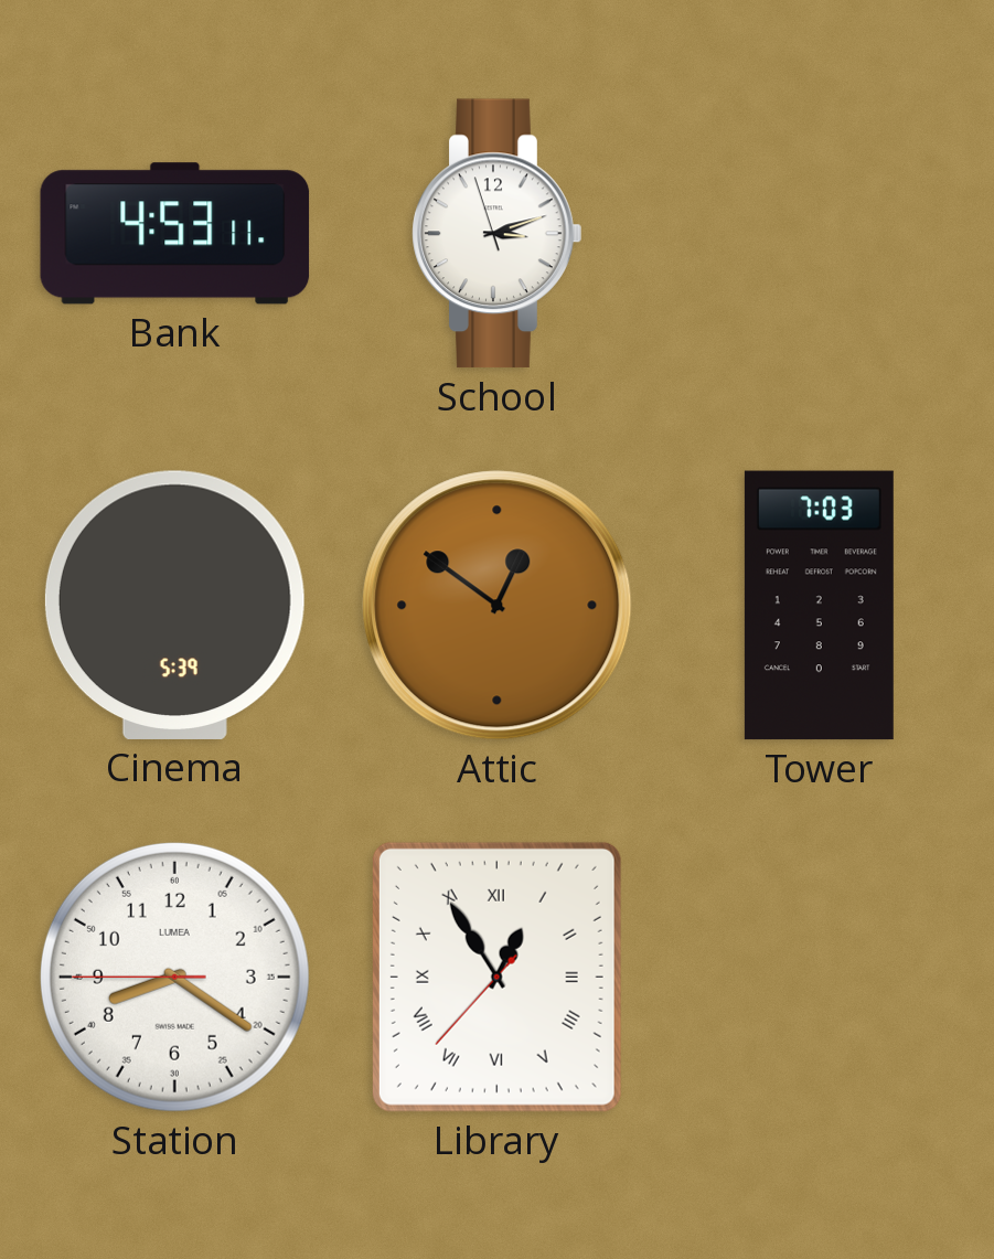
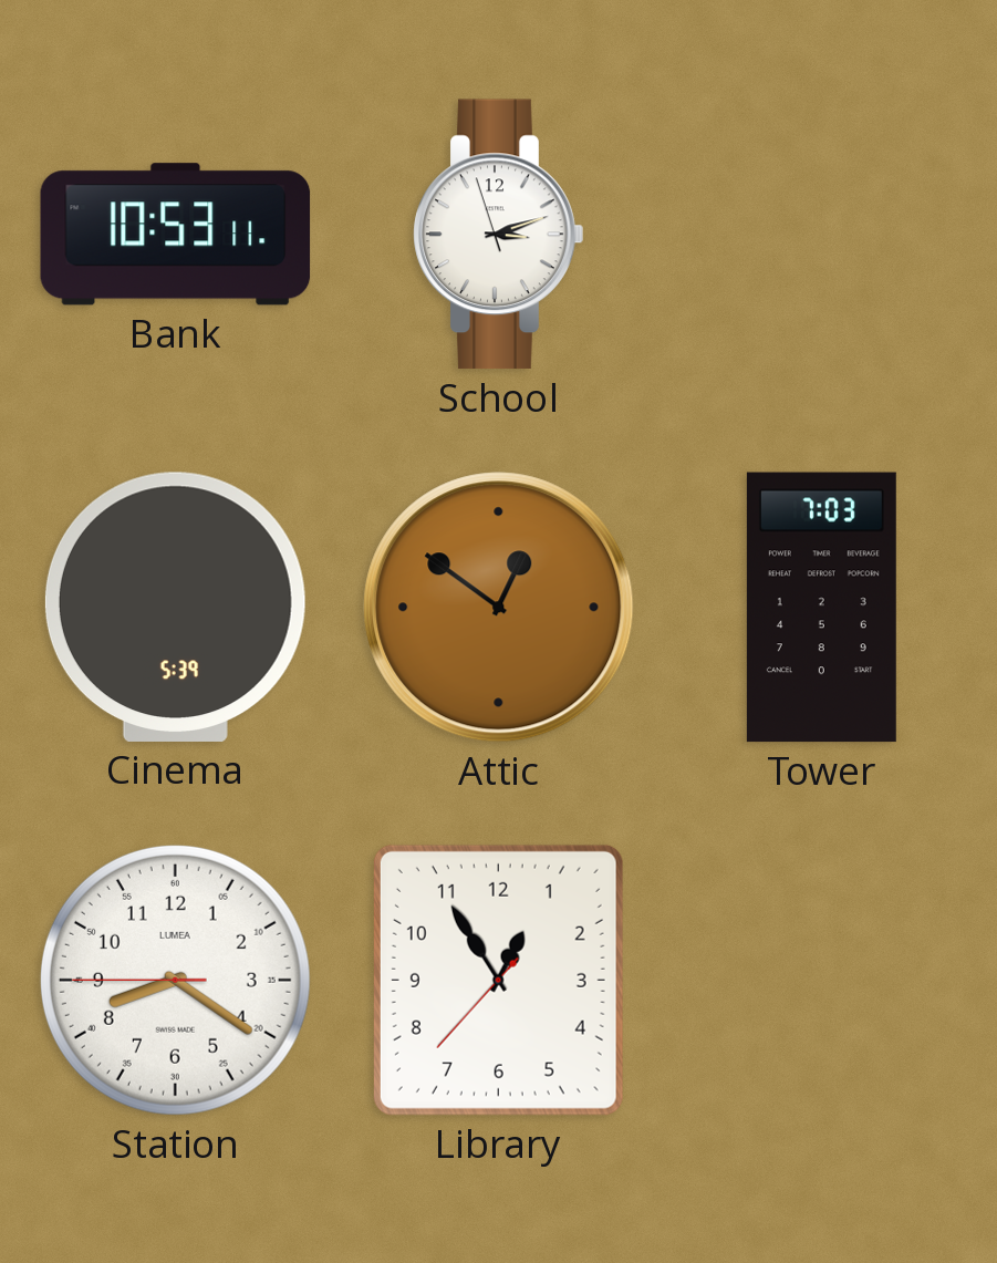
Bank: 4:53 -> 10:53
Library numerals: Roman -> Arabic
